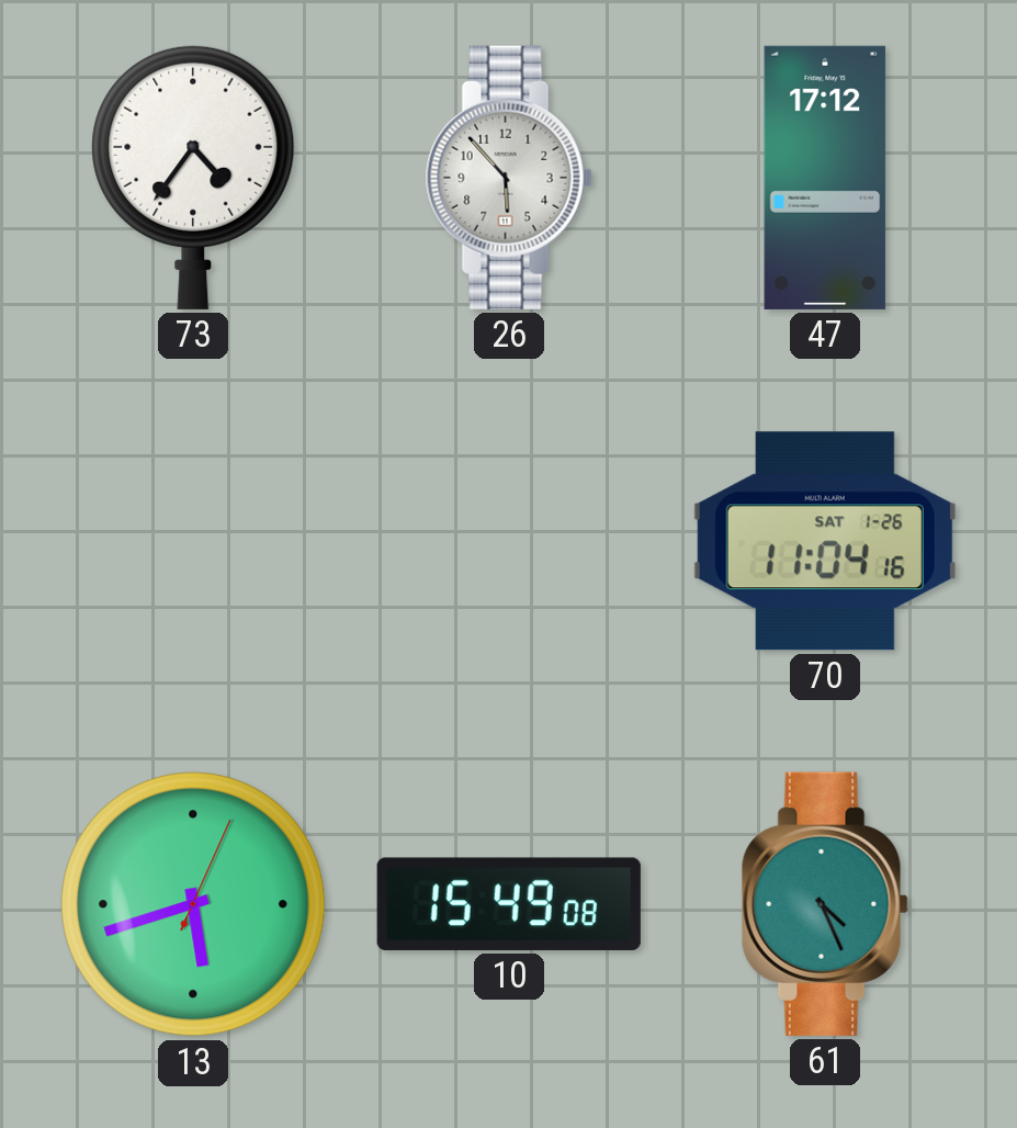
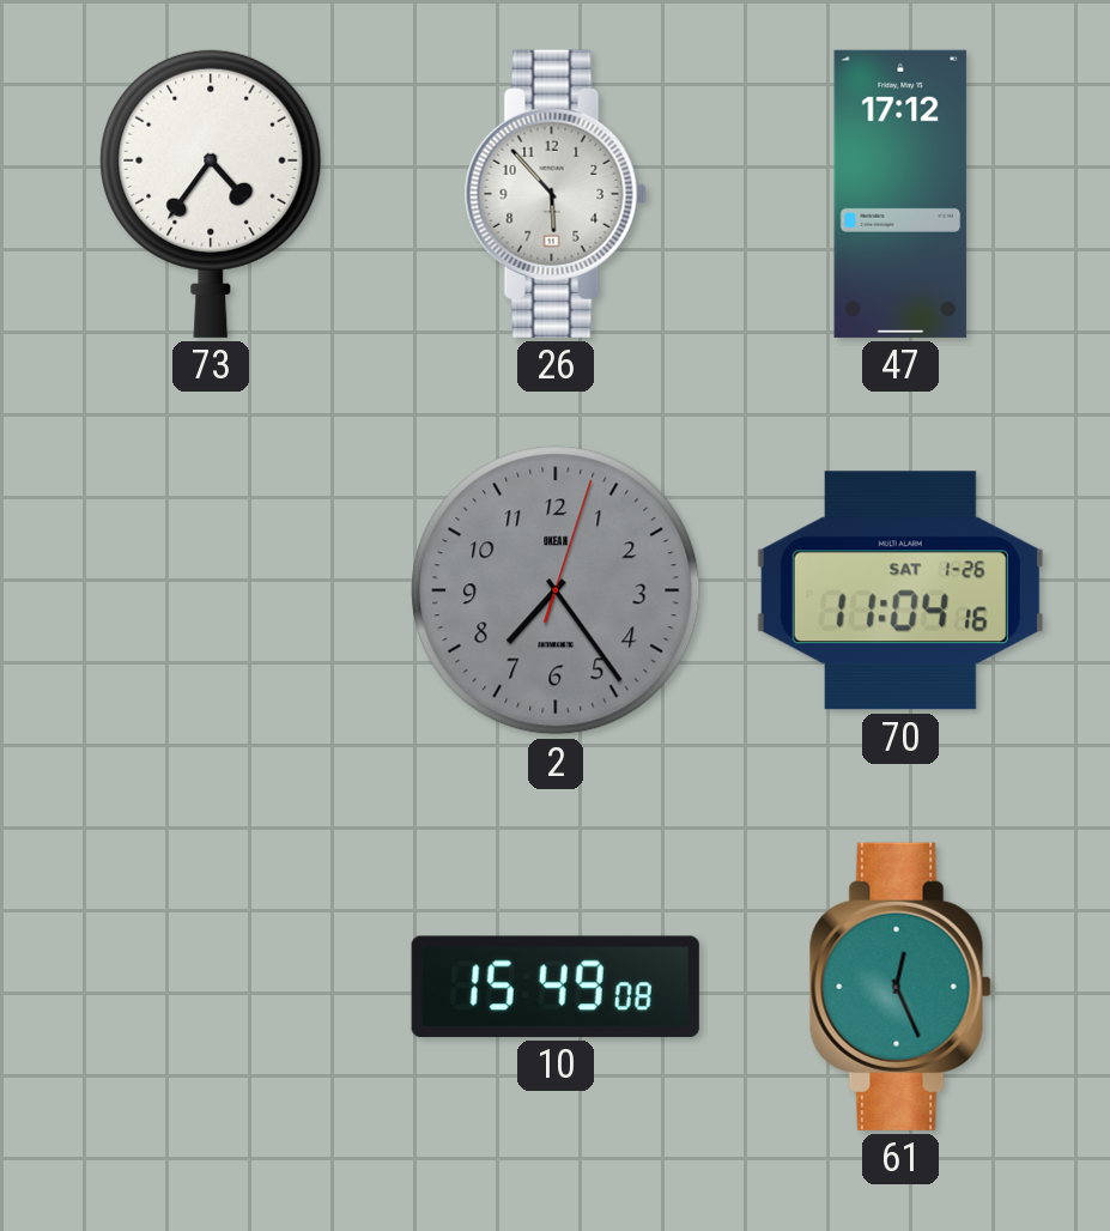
2: none -> 7:24
13: 5:42 -> none
61: 4:26 -> 12:26
